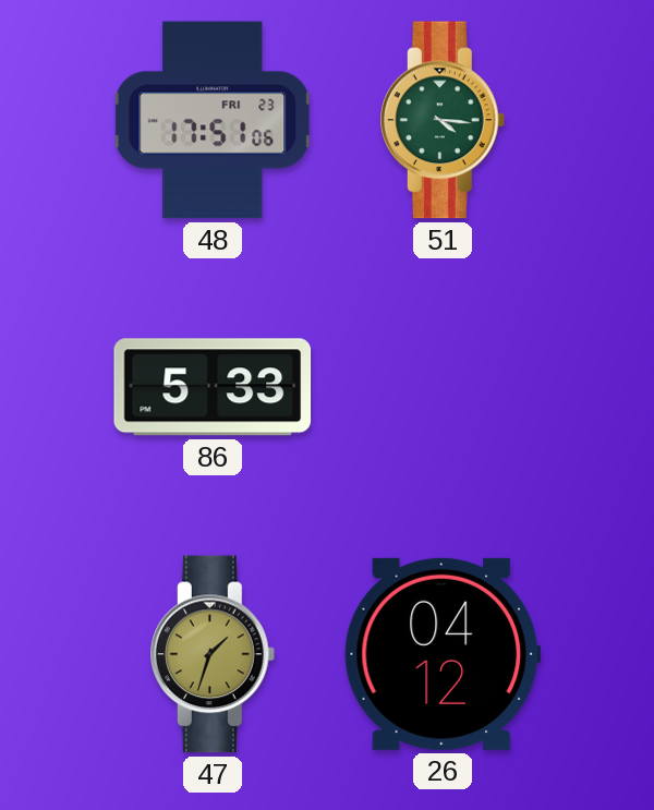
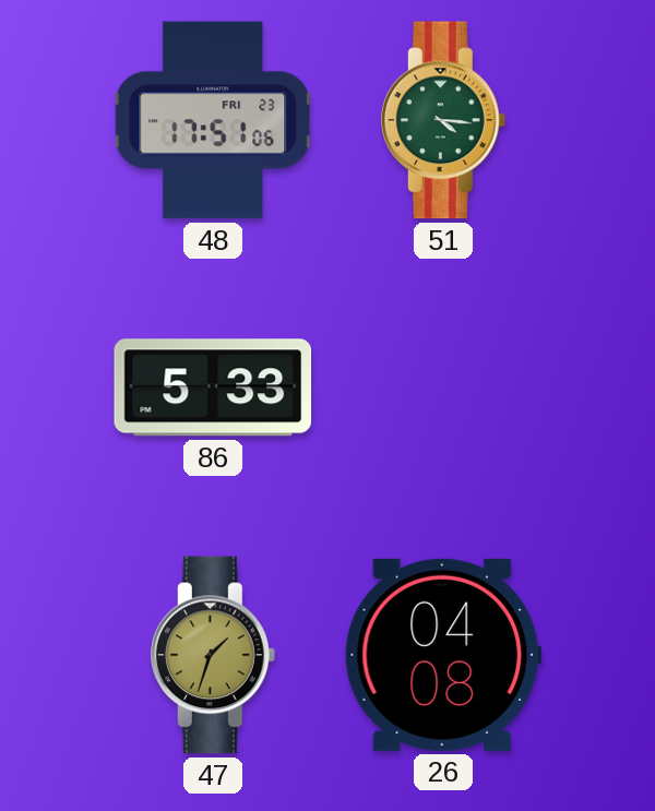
26: 04:12 -> 04:08
